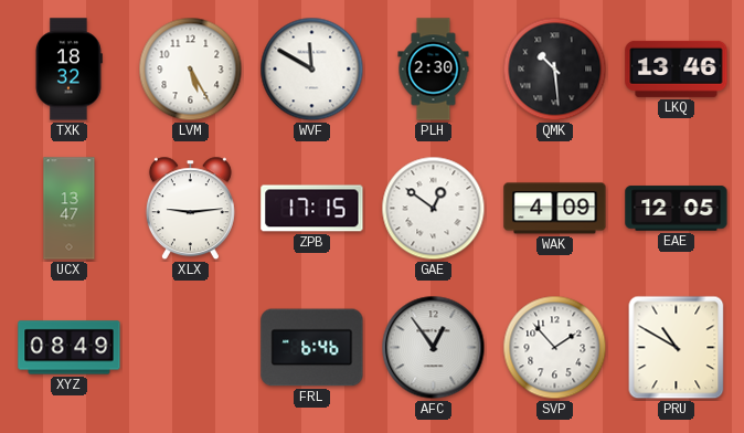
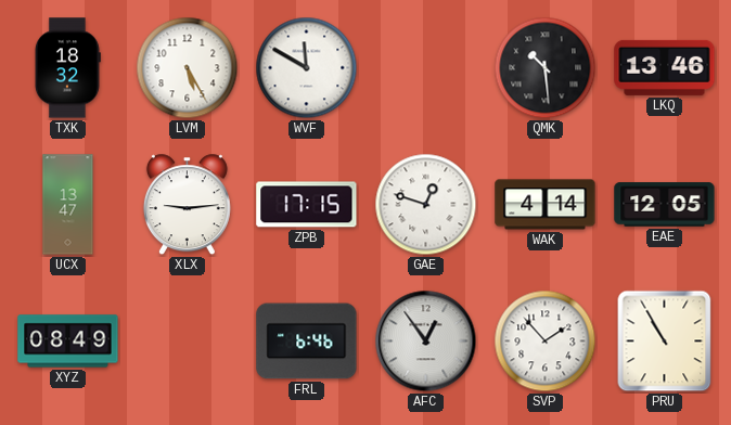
PLH: 2:30 -> none
GAE: 12:51 -> 12:48
WAK: 4:09 -> 4:14
PRU: 10:50 -> 10:55
